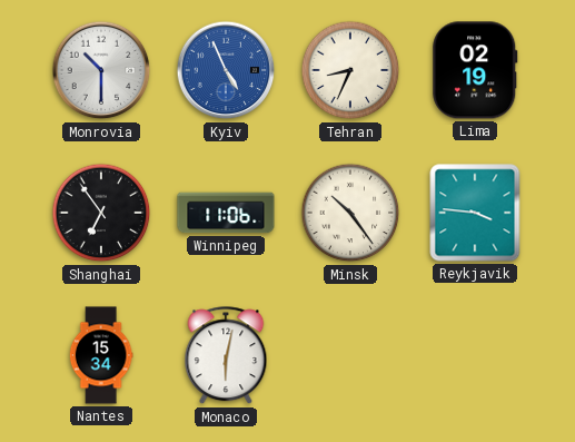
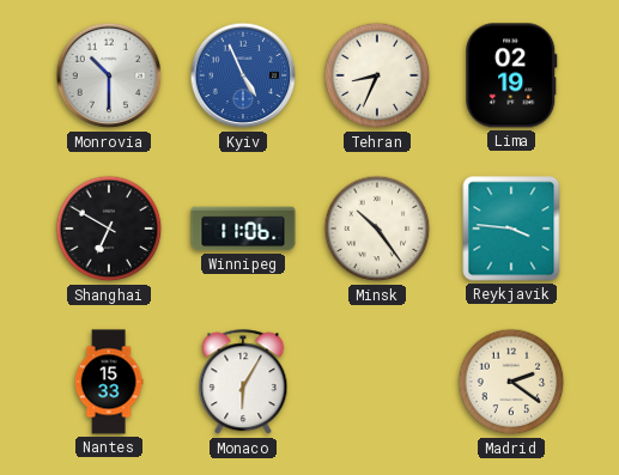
Shanghai: 6:54 -> 6:50
Nantes: 15:34 -> 15:33
Monaco: 6:02 -> 6:05
Madrid: none -> 2:21
